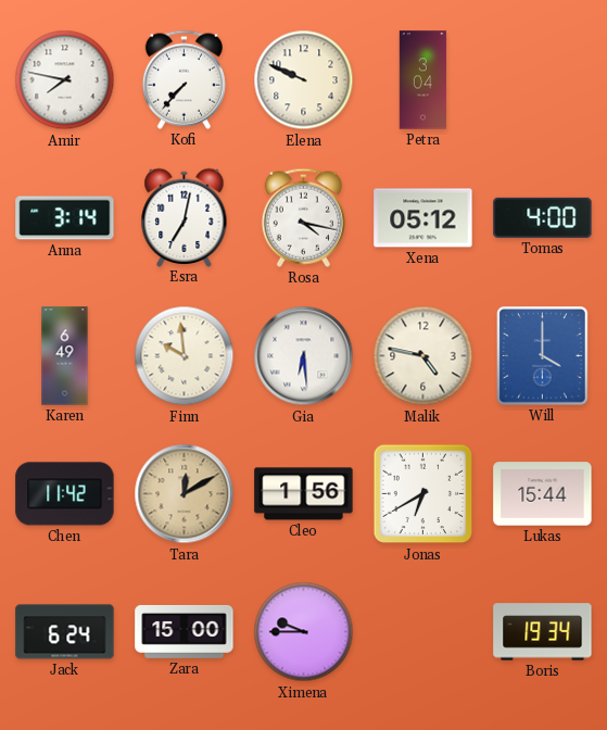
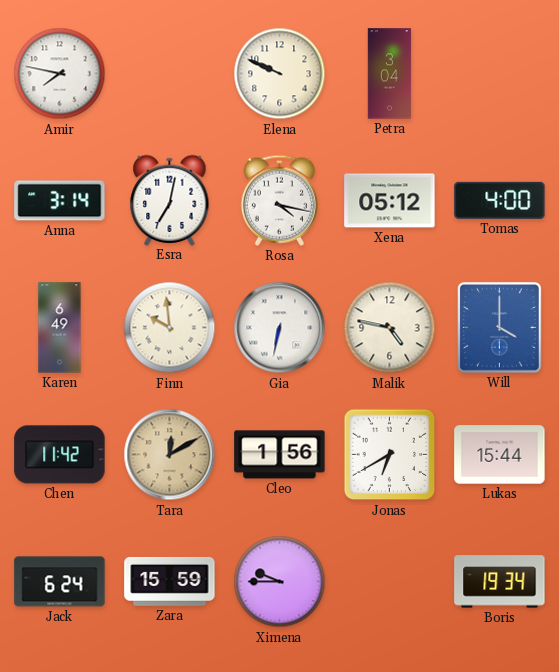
Kofi: 7:37 -> none
Gia: 6:29 -> 6:32
Zara: 15:00 -> 15:59
